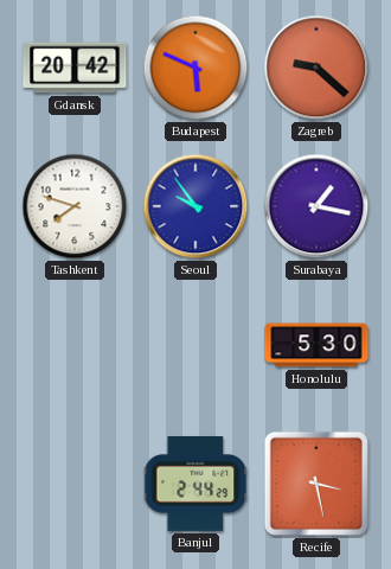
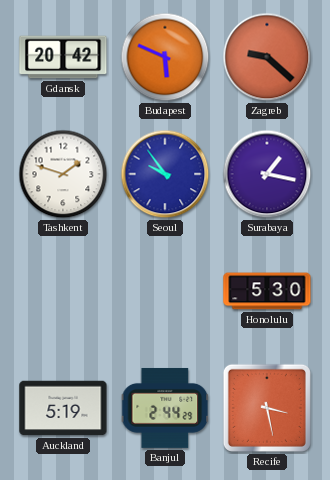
Tashkent: 7:48 -> 1:48
Auckland: none -> 5:19
